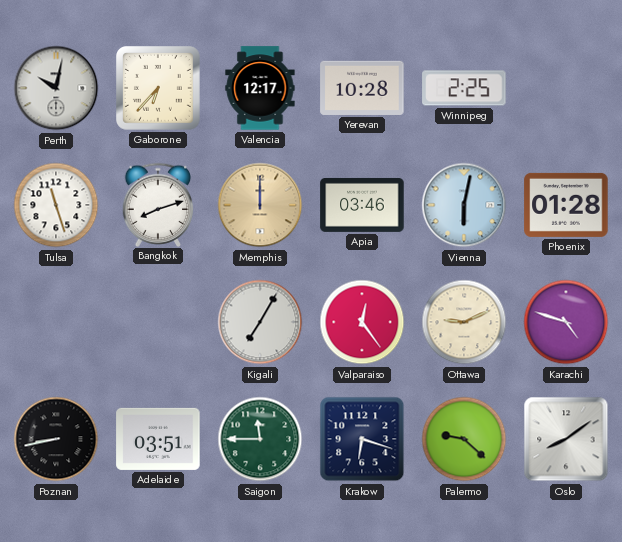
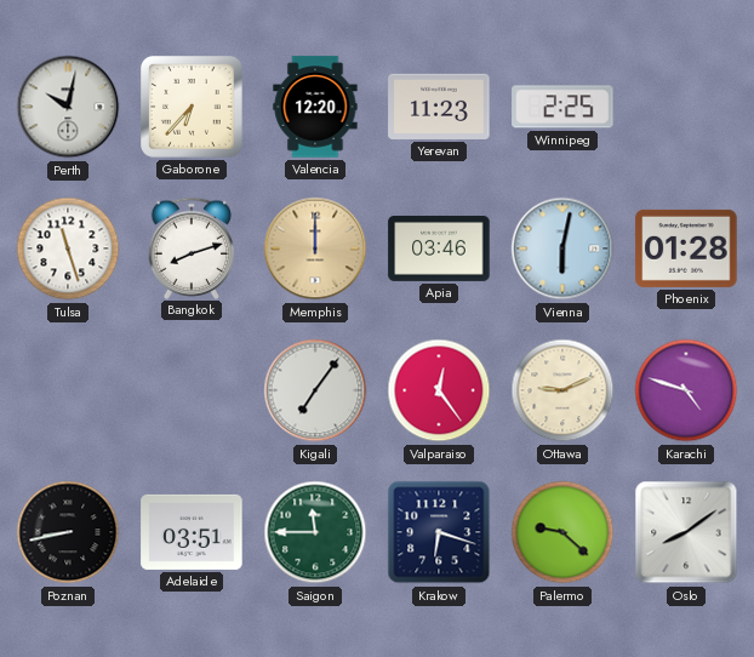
Valencia: 12:17 -> 12:20
Yerevan: 10:28 -> 11:23
Kigali: 7:05 -> 7:06
